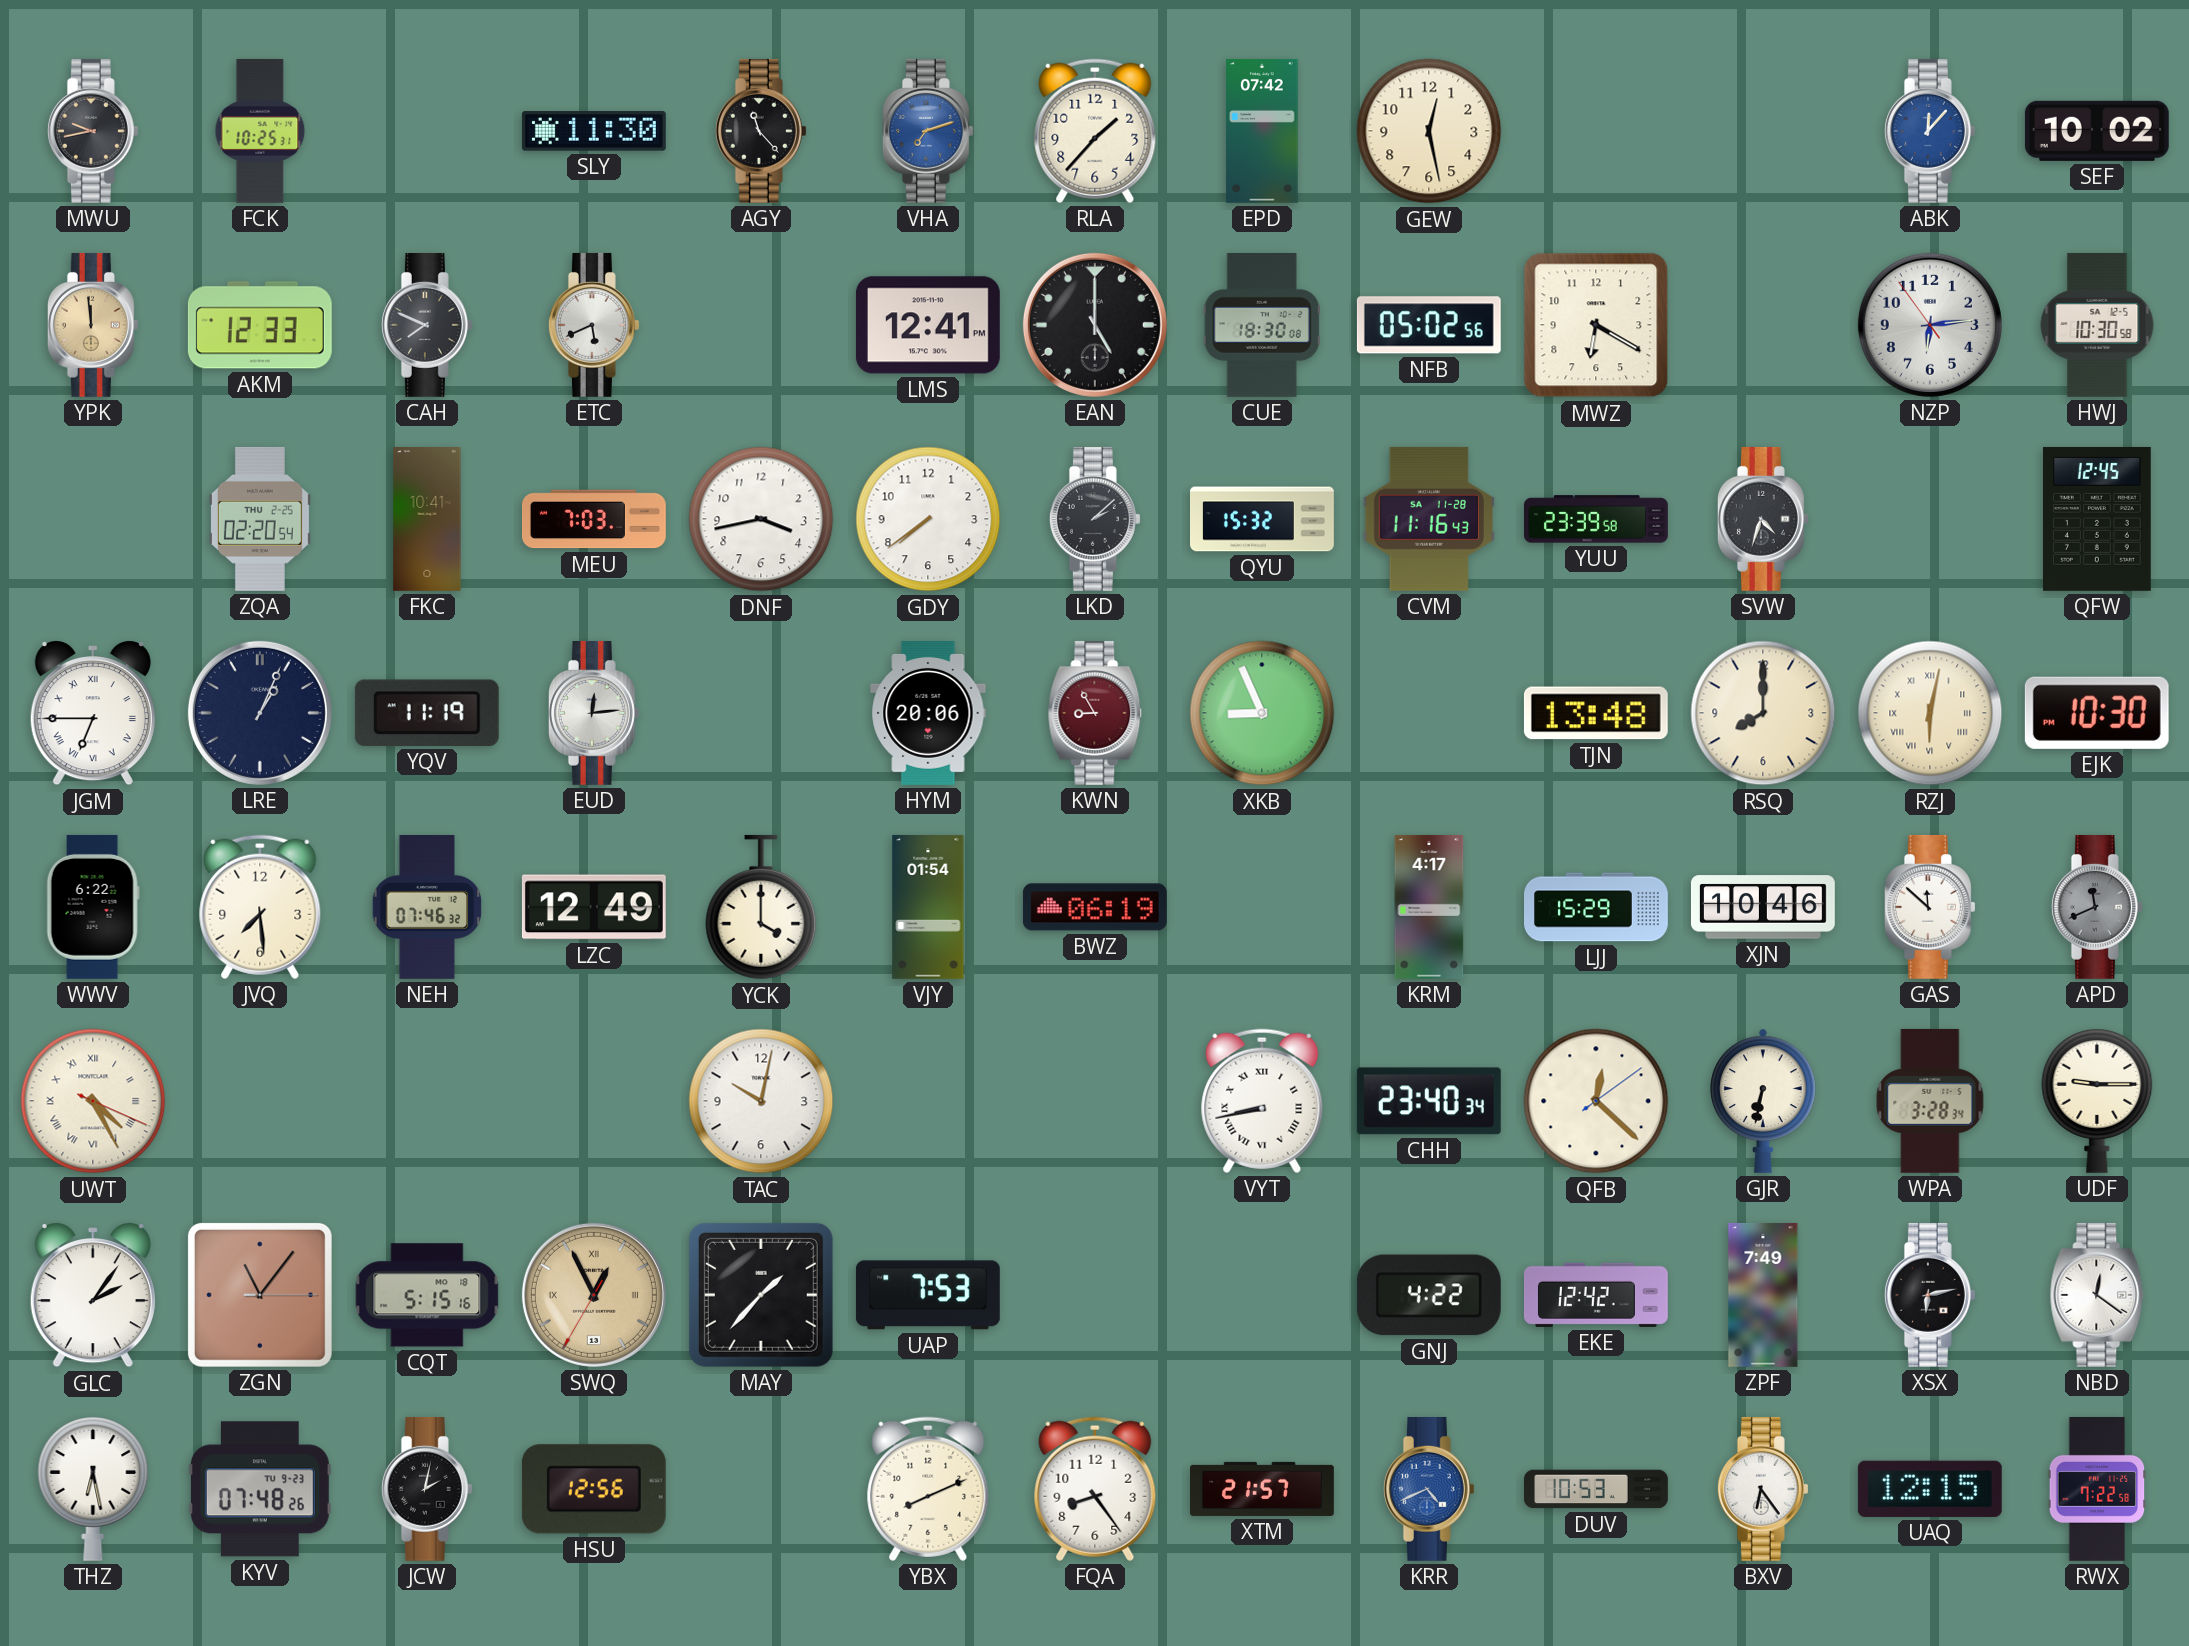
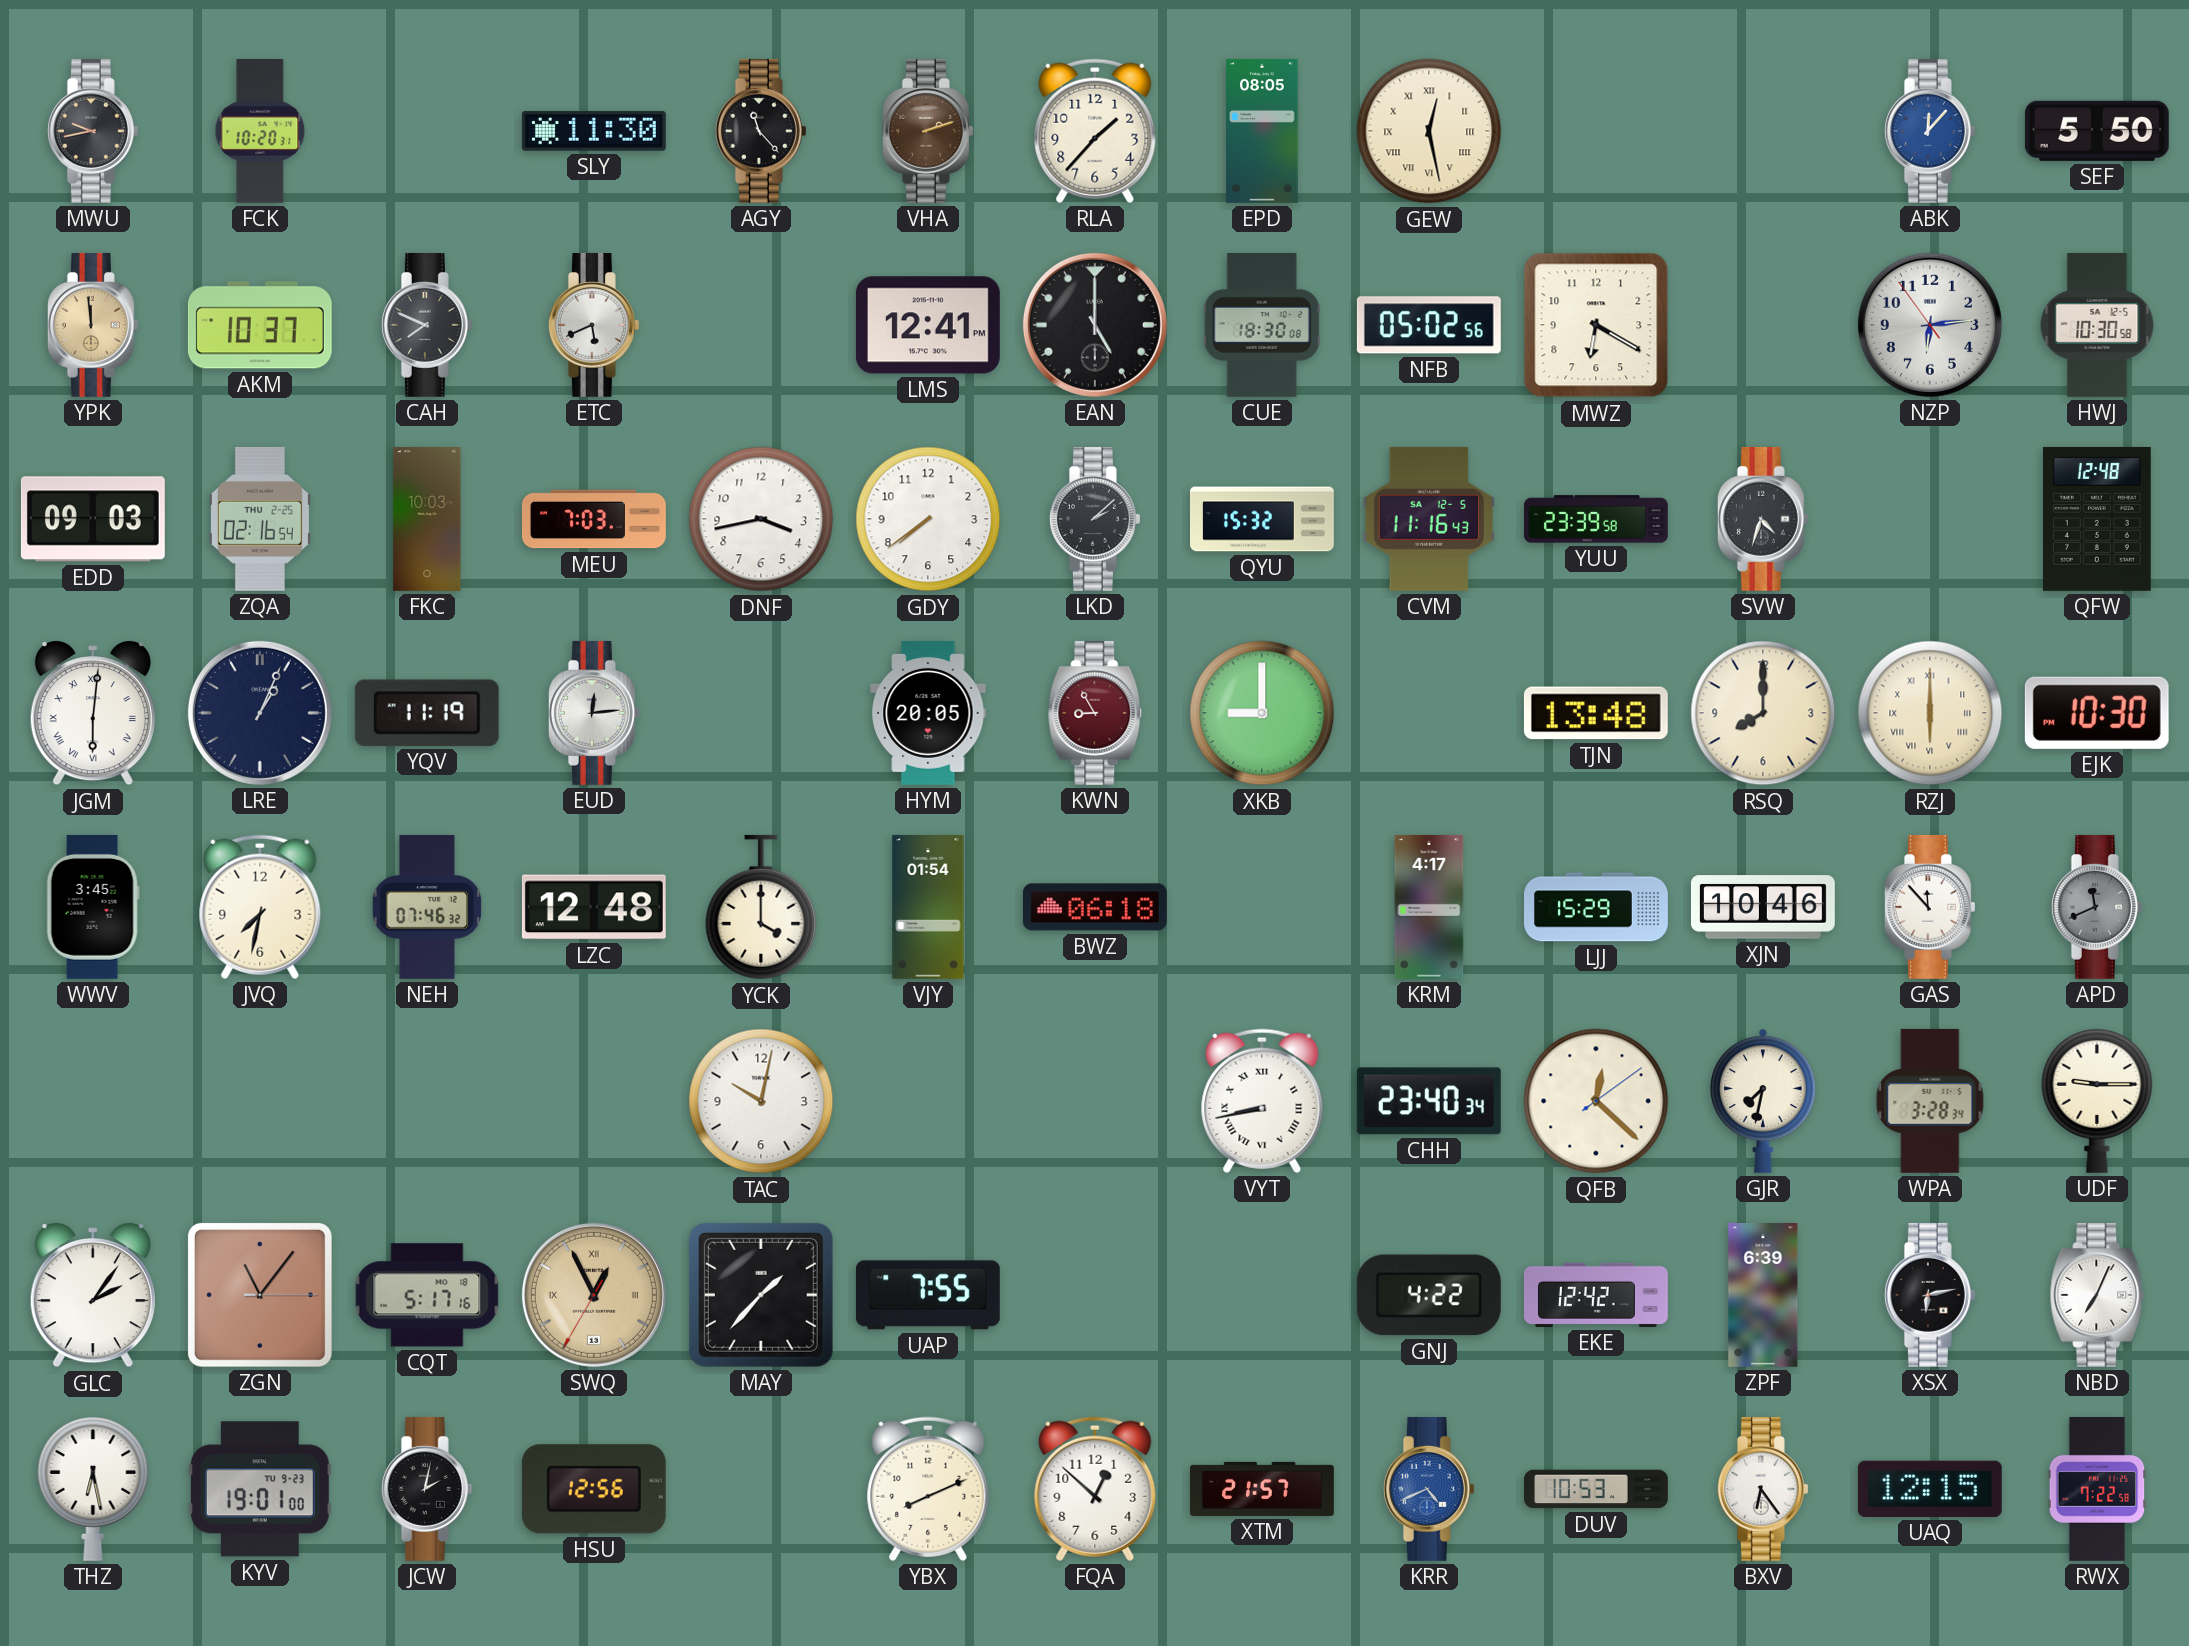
FCK: 10:25 -> 10:20
VHA: 7:12 -> 2:12
VHA dial: blue -> brown
EPD: 07:42 -> 08:05
GEW numerals: Arabic -> Roman
SEF: 10:02 -> 5:50
AKM: 12:33 -> 10:37
EDD: none -> 09:03
ZQA: 02:20 -> 02:16
FKC: 10:41 -> 10:03
CVM date: SA 11-28 -> SA 12-5
QFW: 12:45 -> 12:48
JGM: 6:45 -> 6:01
HYM: 20:06 -> 20:05
XKB: 8:56 -> 9:00
RZJ: 6:02 -> 6:00
WWV: 6:22 -> 3:45
JVQ: 7:29 -> 7:32
LZC: 12:49 -> 12:48
BWZ: 06:19 -> 06:18
GAS: 11:52 -> 11:53
UWT: 4:25 -> none
GJR: 6:32 -> 7:32
CQT: 5:15 -> 5:17
UAP: 7:53 -> 7:55
ZPF: 7:49 -> 6:39
NBD: 12:21 -> 7:04
KYV: 07:48 -> 19:01
FQA: 8:24 -> 12:52
